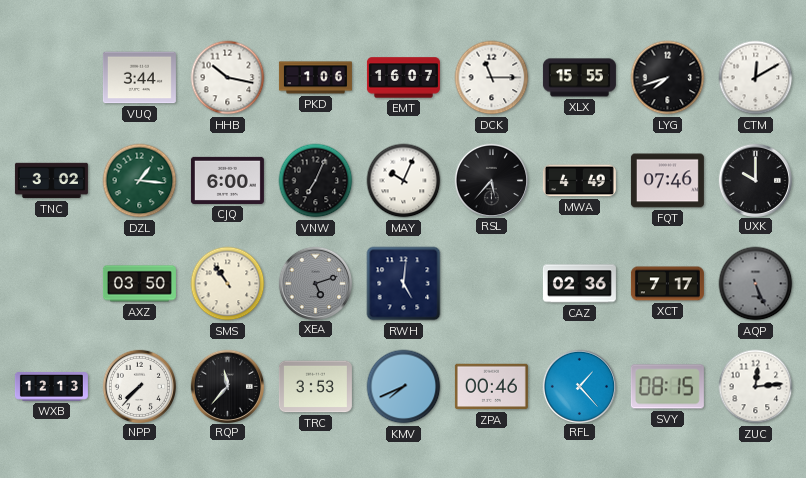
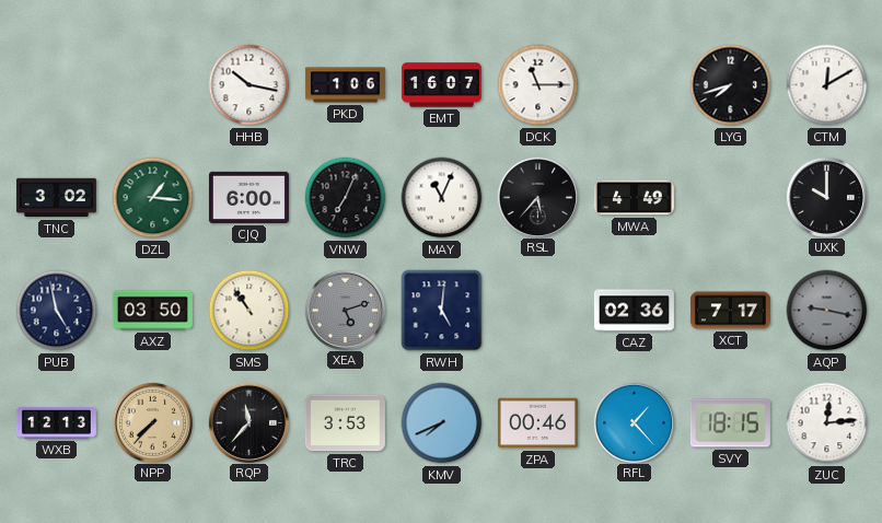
VUQ: 3:44 -> none
XLX: 15:55 -> none
MAY: 10:04 -> 11:04
FQT: 07:46 -> none
PUB: none -> 4:58
AQP: 5:26 -> 9:17
NPP dial: white -> champagne
SVY: 08:15 -> 18:15
